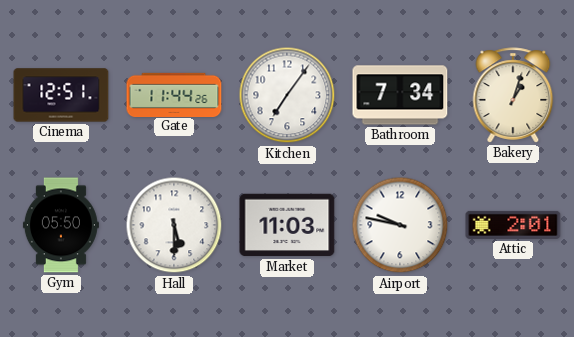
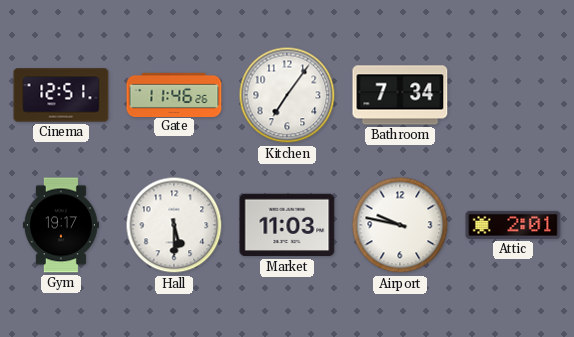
Gate: 11:44 -> 11:46
Bakery: 1:03 -> none
Gym: 05:50 -> 19:17
